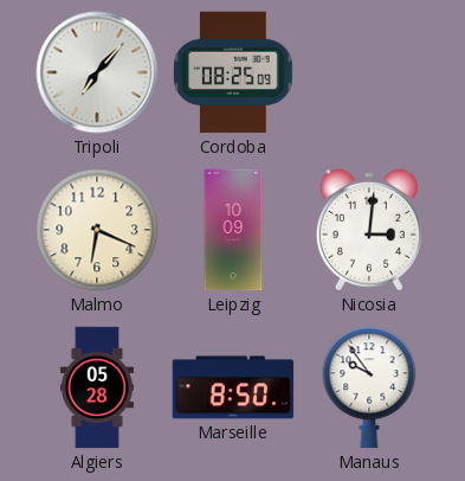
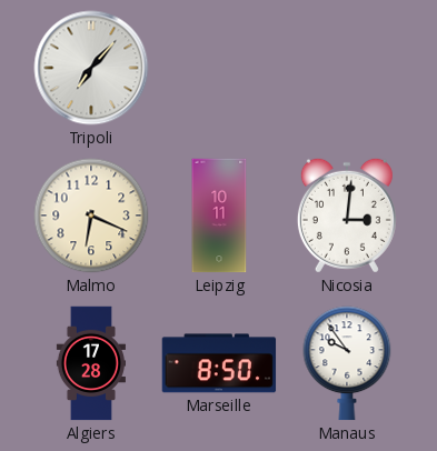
Cordoba: 08:25 -> none
Leipzig: 10:09 -> 10:11
Algiers: 05:28 -> 17:28
